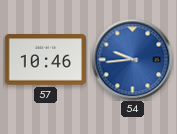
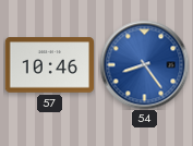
54: 9:44 -> 8:24
